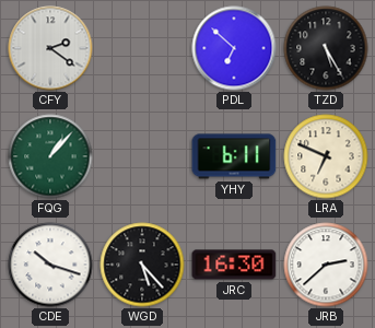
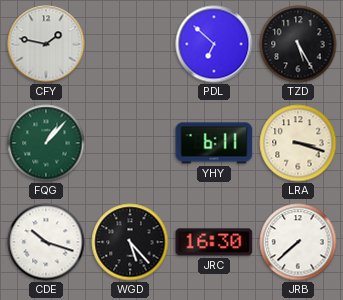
CFY: 2:21 -> 1:47
LRA: 6:49 -> 3:18
JRB: 2:38 -> 7:38
